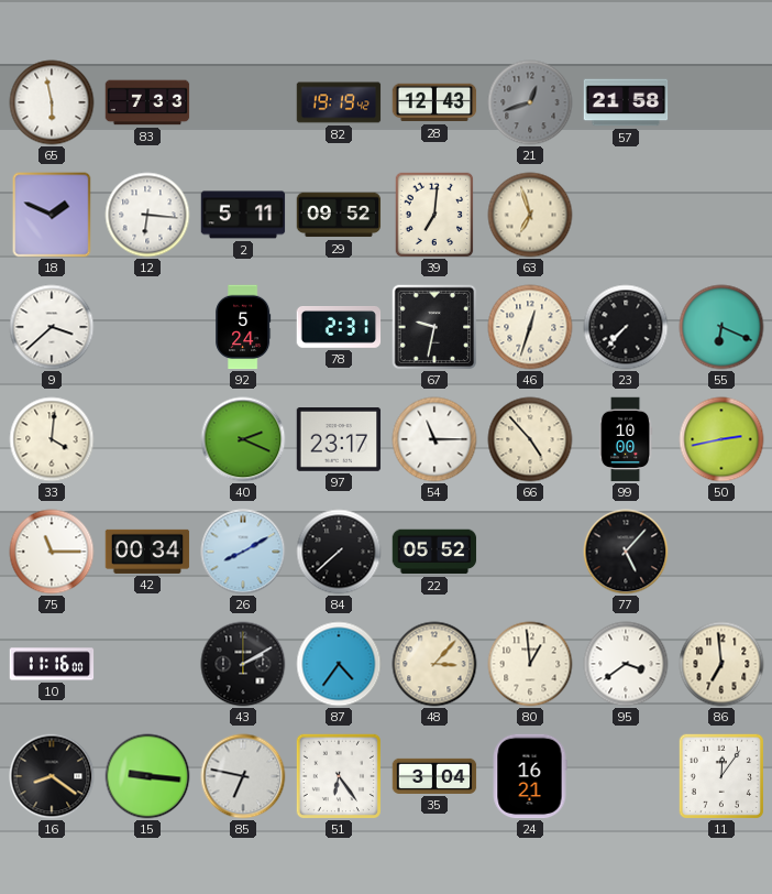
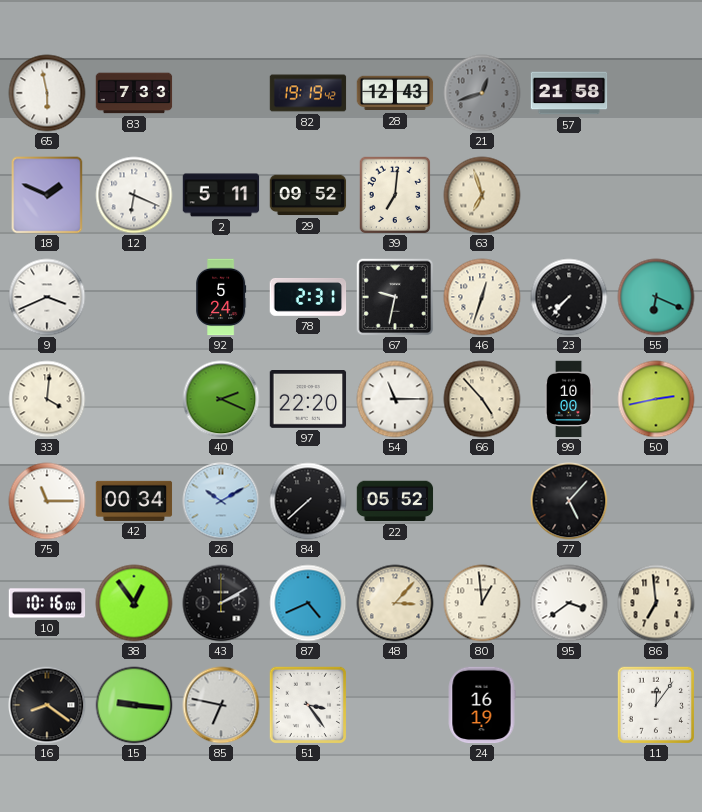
12: 6:16 -> 6:19
9: 3:38 -> 3:41
97: 23:17 -> 22:20
26: 8:10 -> 10:10
10: 11:16 -> 10:16
38: none -> 12:54
87: 4:36 -> 4:41
51: 6:24 -> 3:24
35: 3:04 -> none
24: 16:21 -> 16:19
